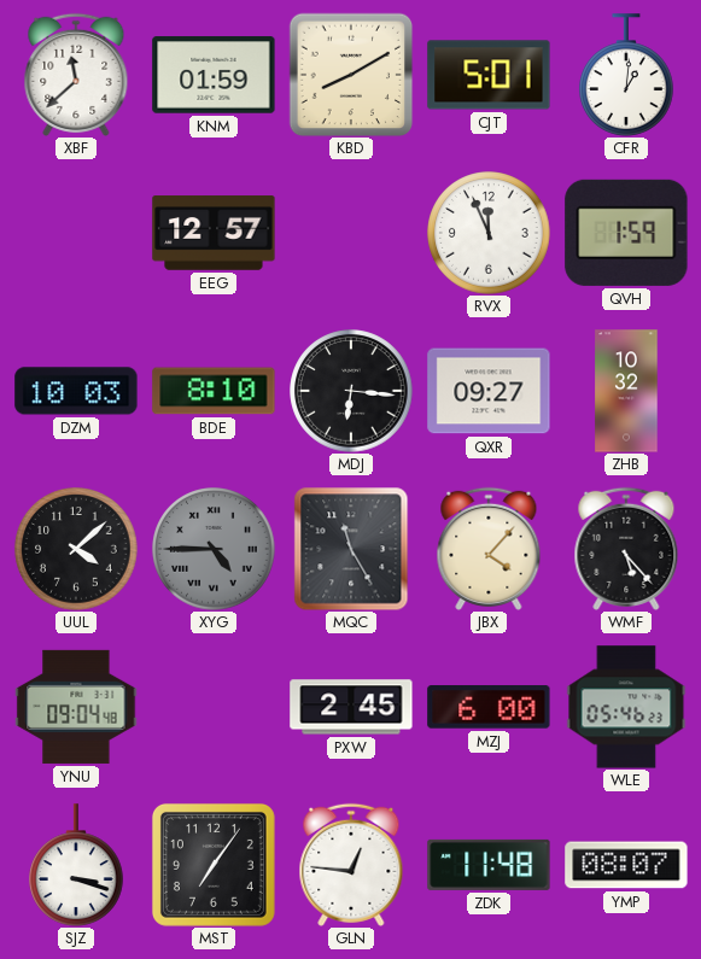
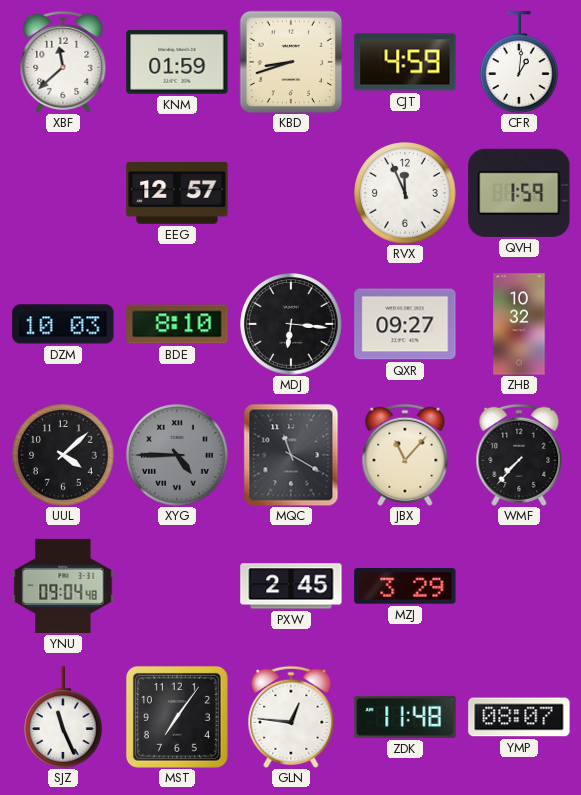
KBD: 8:10 -> 8:42
CJT: 5:01 -> 4:59
MQC: 11:25 -> 11:20
JBX: 4:07 -> 11:07
WMF: 5:23 -> 7:37
MZJ: 6:00 -> 3:29
WLE: 05:46 -> none
SJZ: 3:18 -> 11:26
